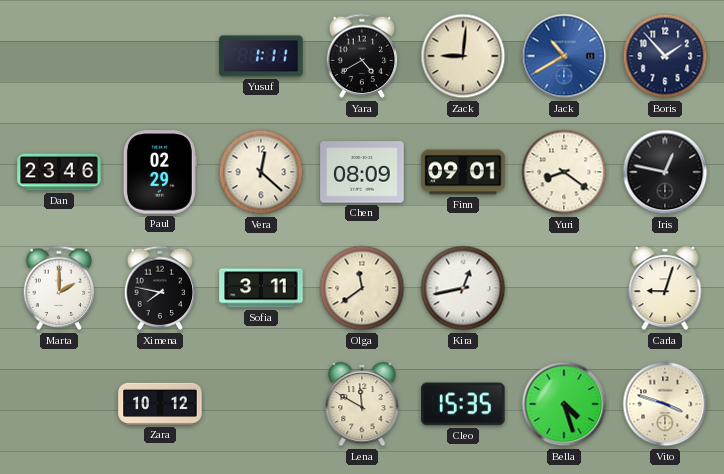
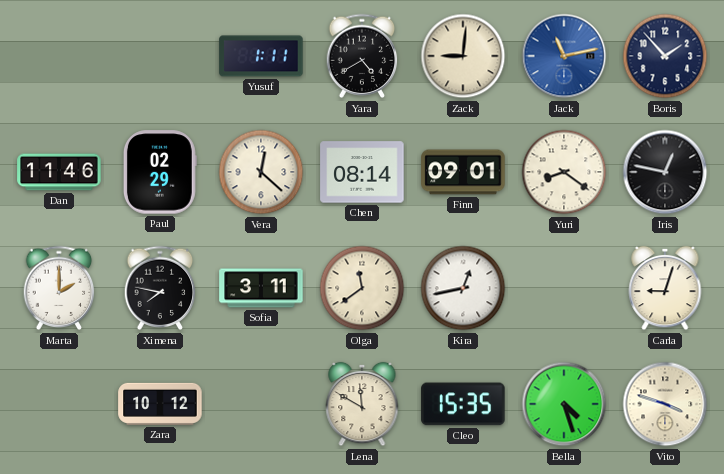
Jack: 10:40 -> 11:13
Dan: 23:46 -> 11:46
Chen: 08:09 -> 08:14
